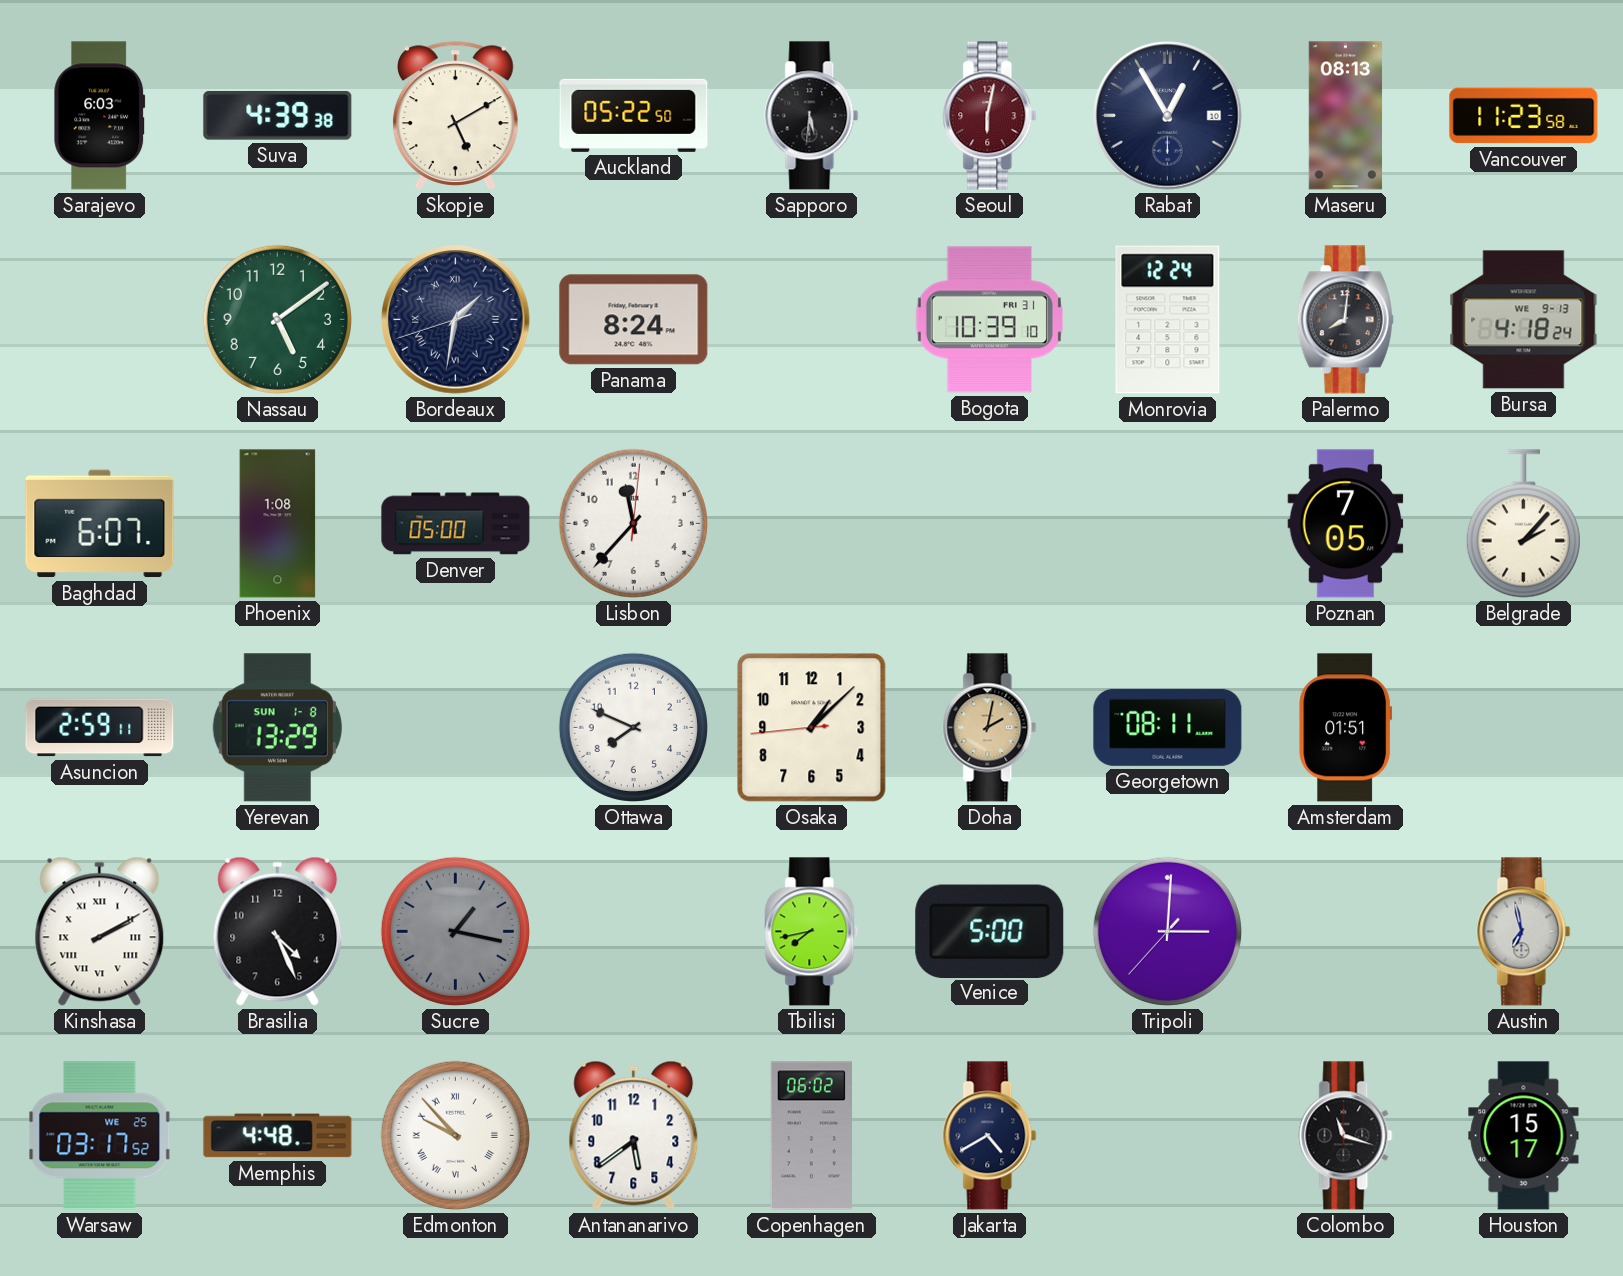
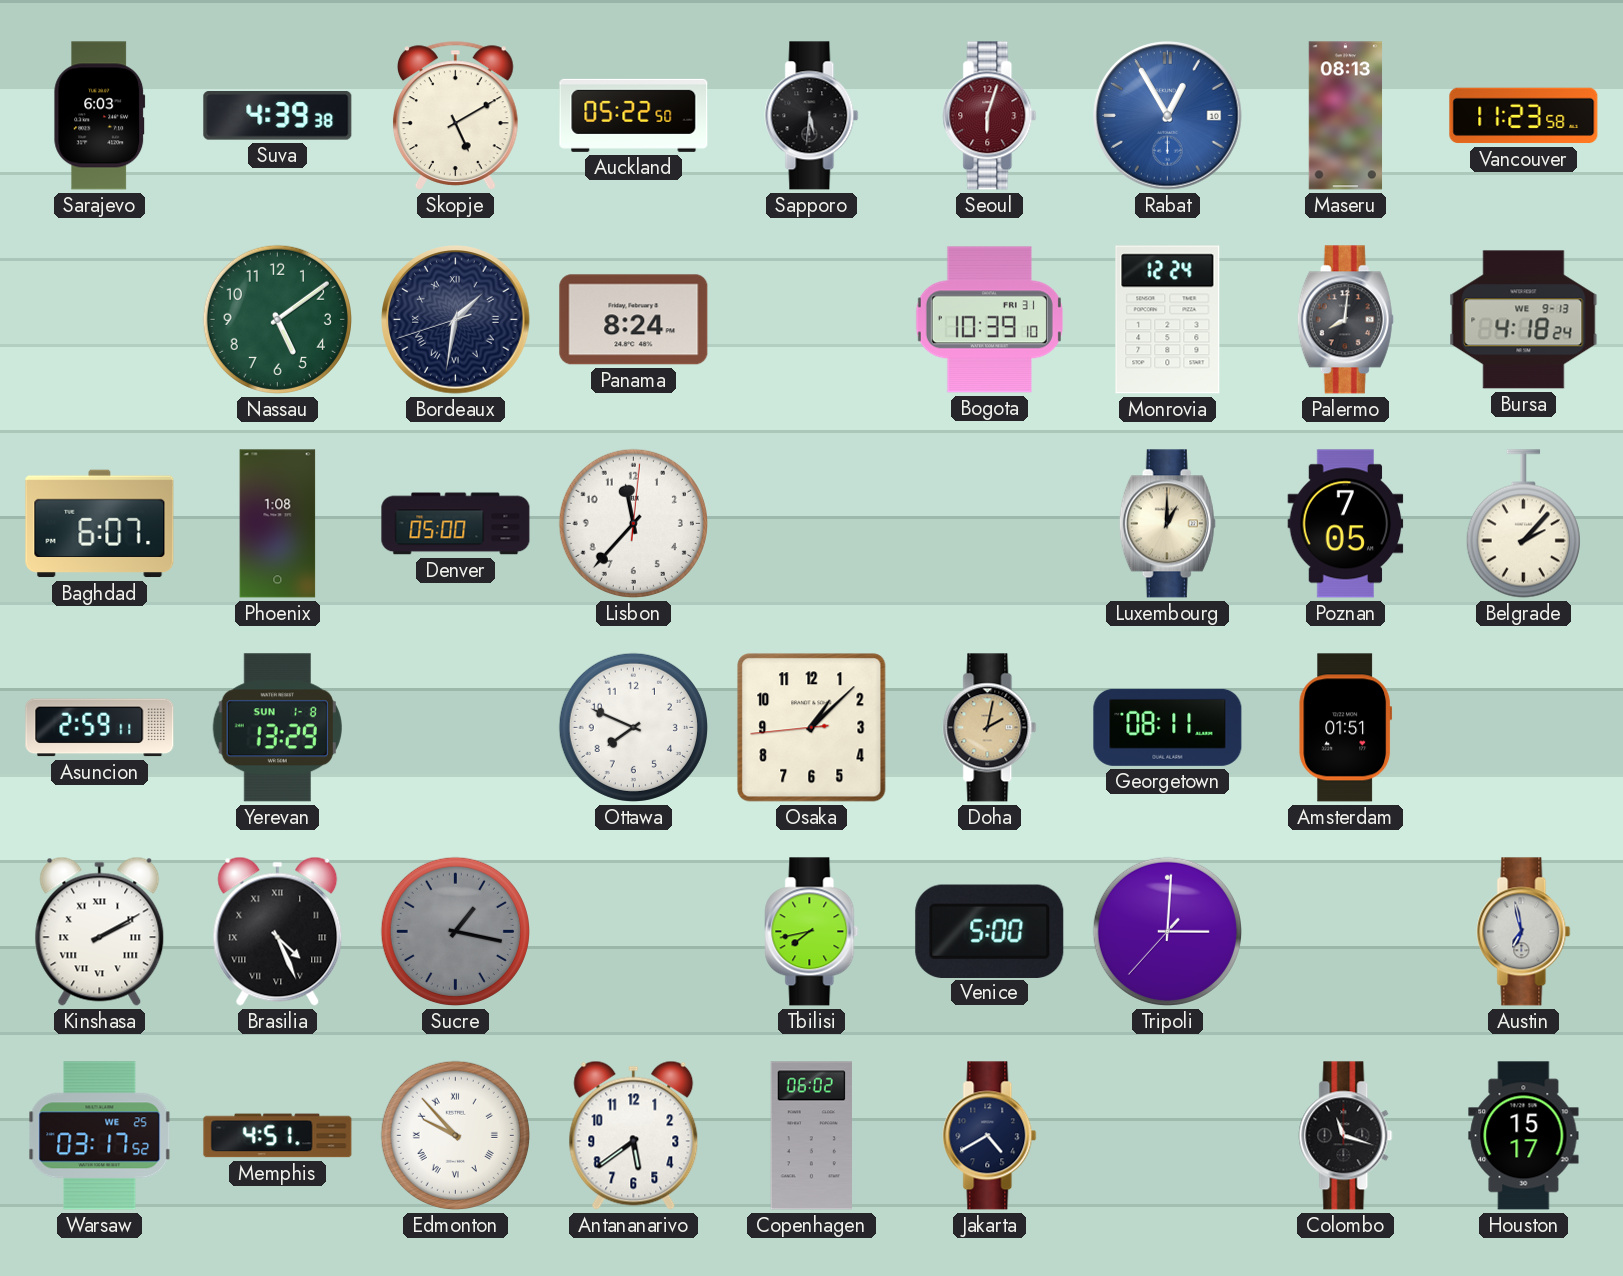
Seoul: 6:02 -> 6:03
Rabat dial: navy -> blue
Luxembourg: none -> 1:00
Brasilia numerals: Arabic -> Roman
Memphis: 4:48 -> 4:51
